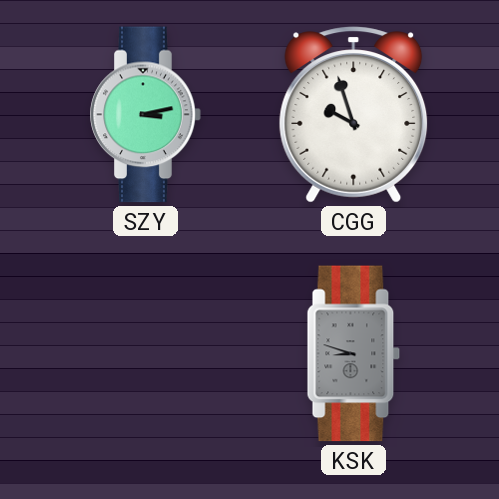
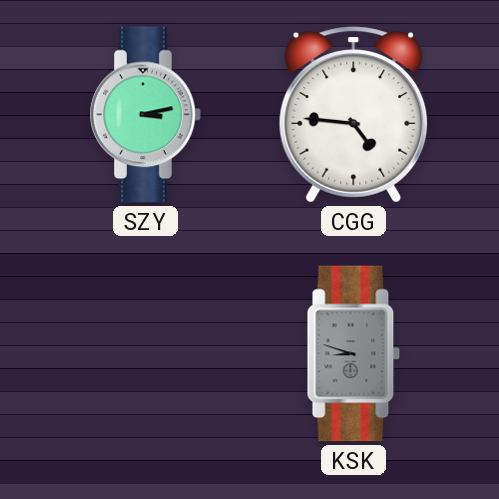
CGG: 9:57 -> 4:46
